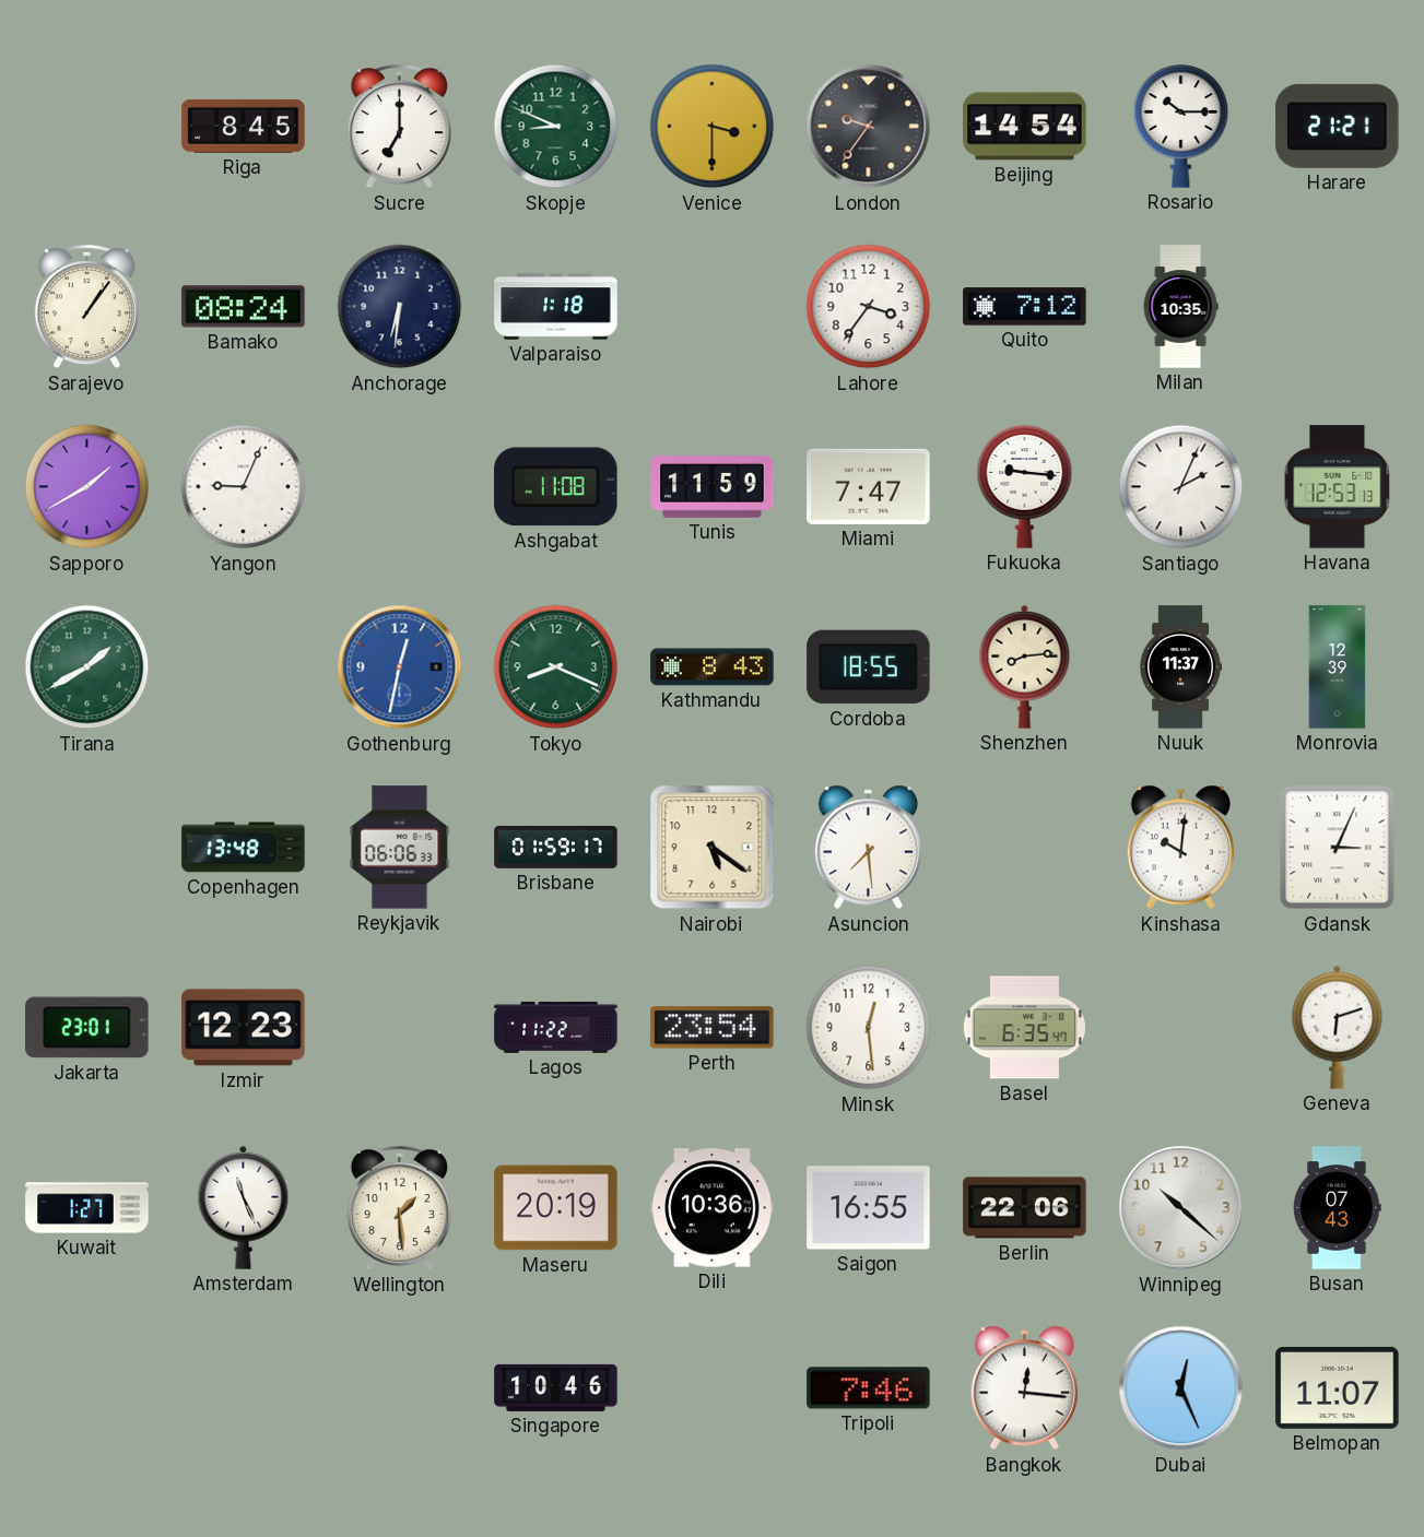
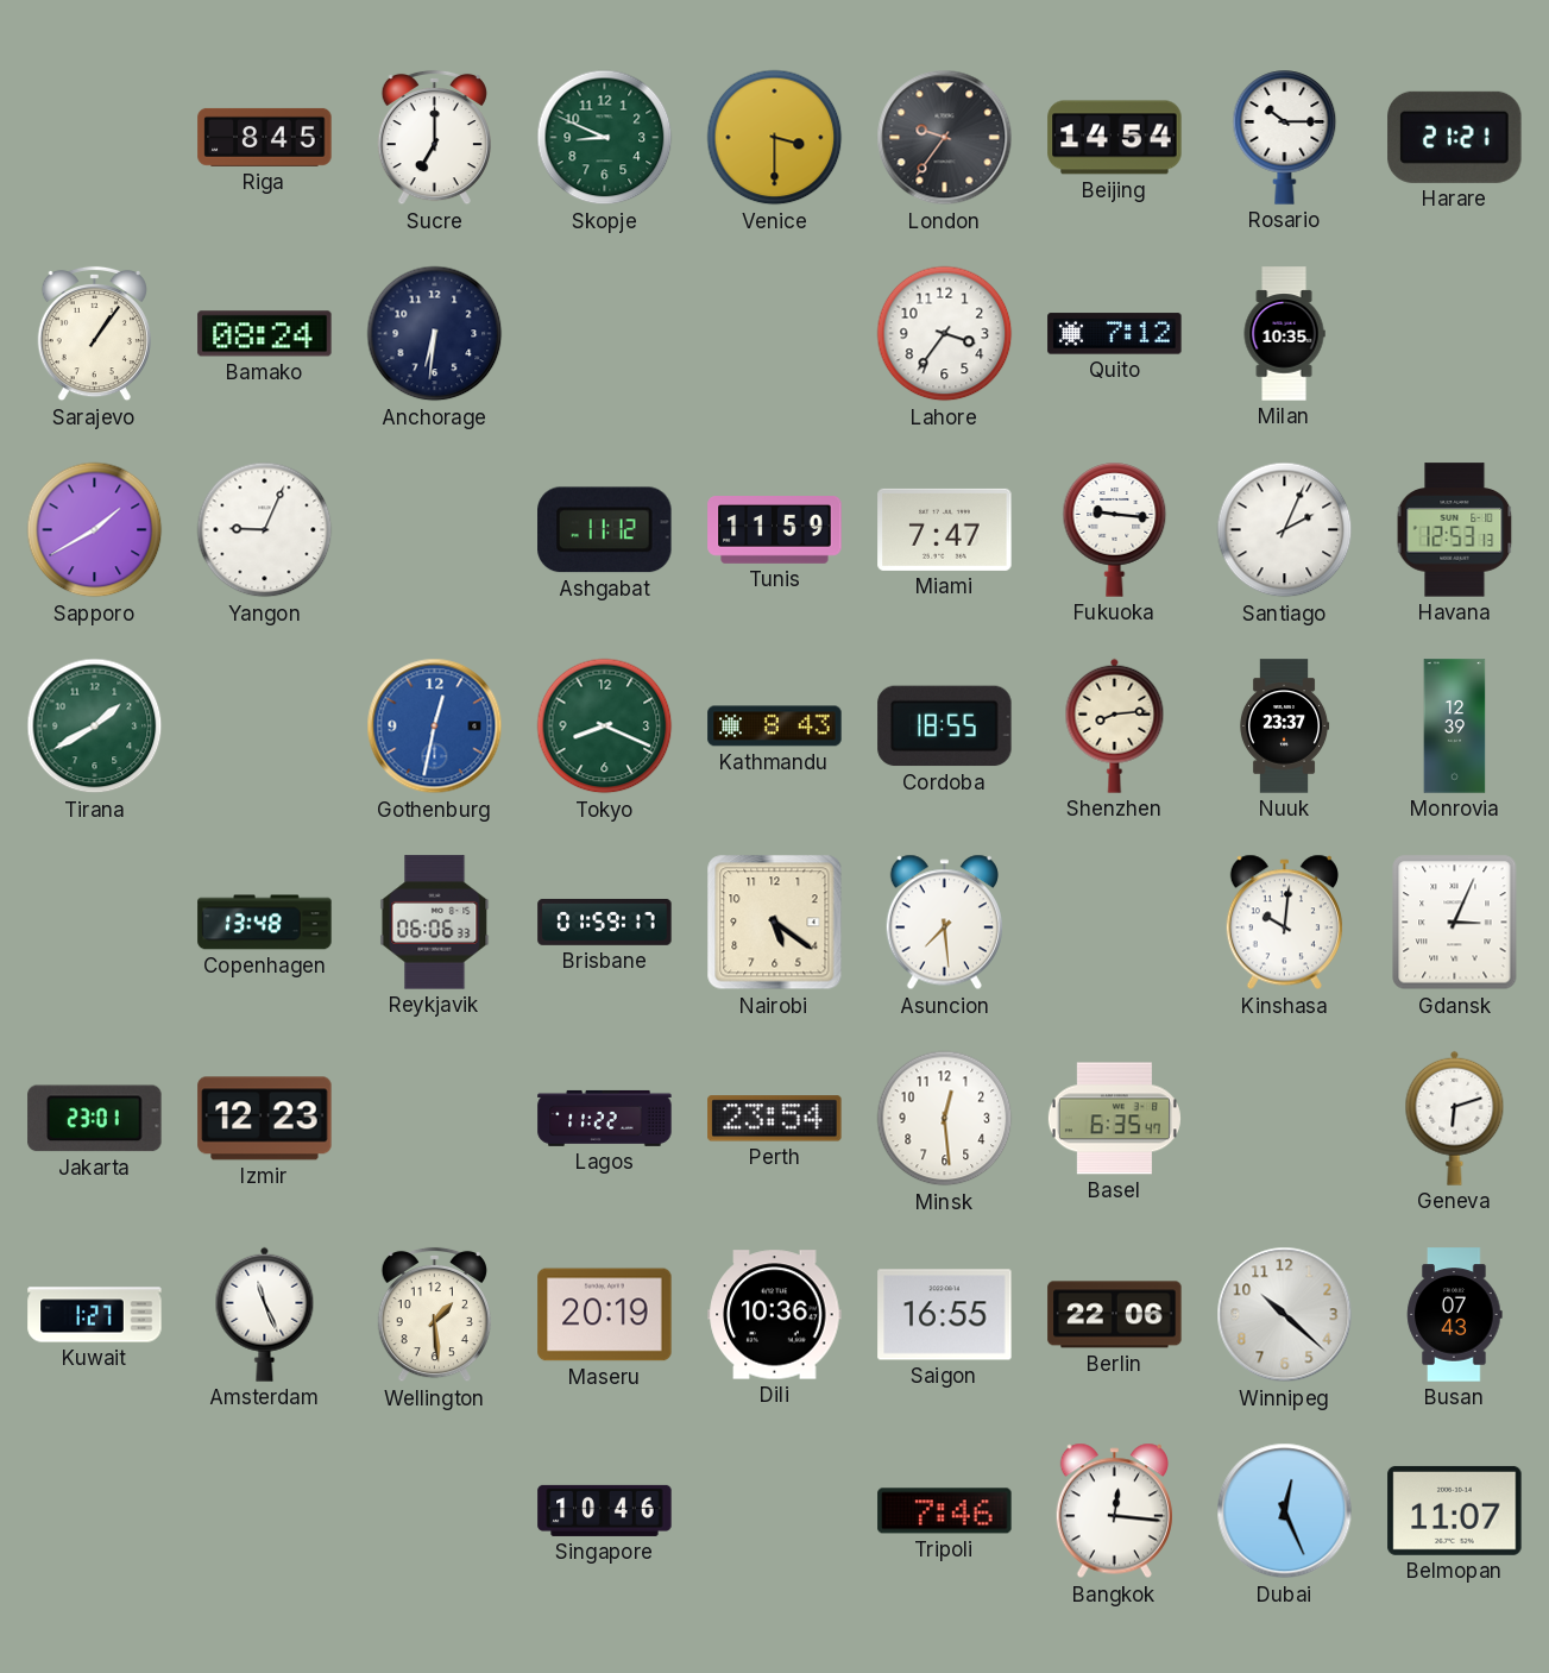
Valparaiso: 1:18 -> none
Ashgabat: 11:08 -> 11:12
Nuuk: 11:37 -> 23:37
